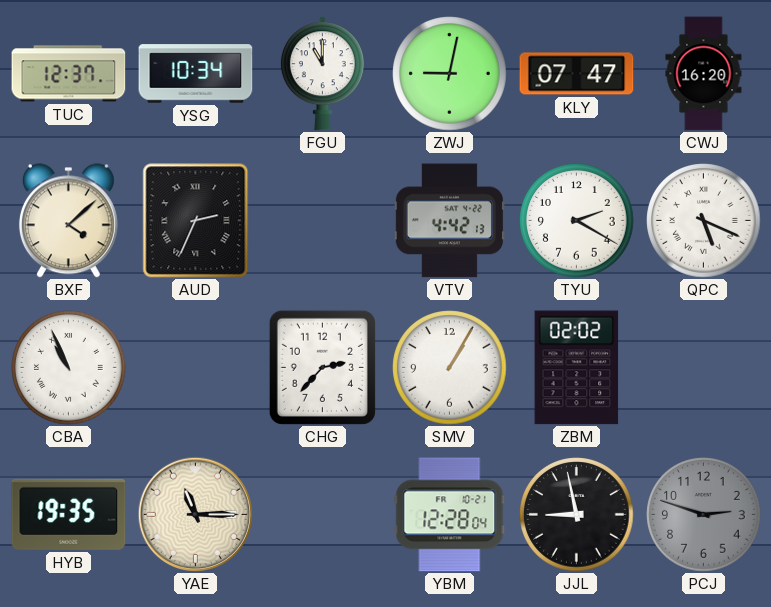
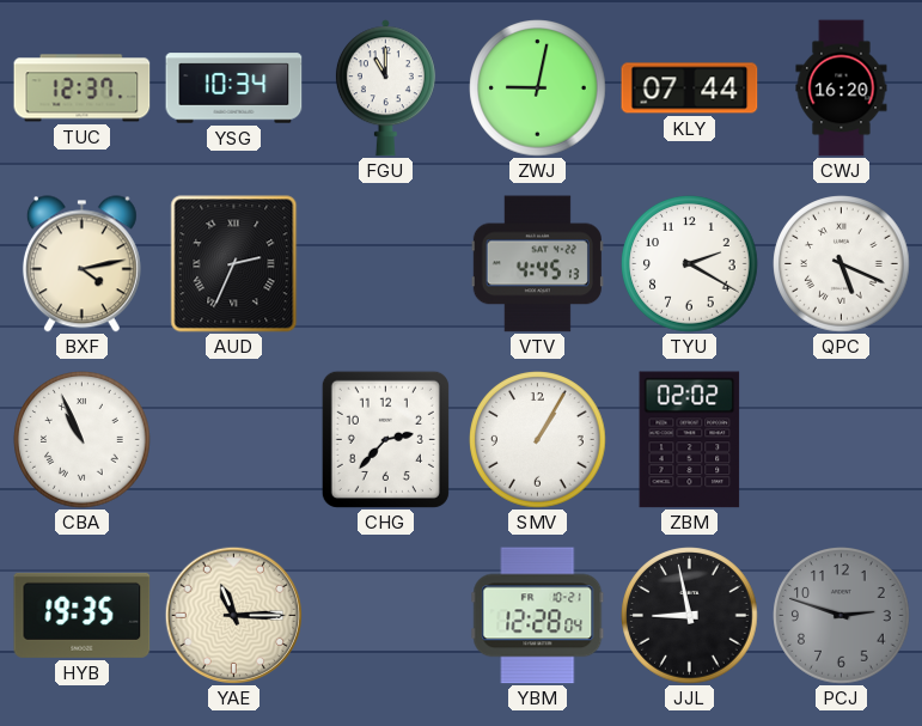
KLY: 07:47 -> 07:44
BXF: 4:08 -> 4:13
VTV: 4:42 -> 4:45
